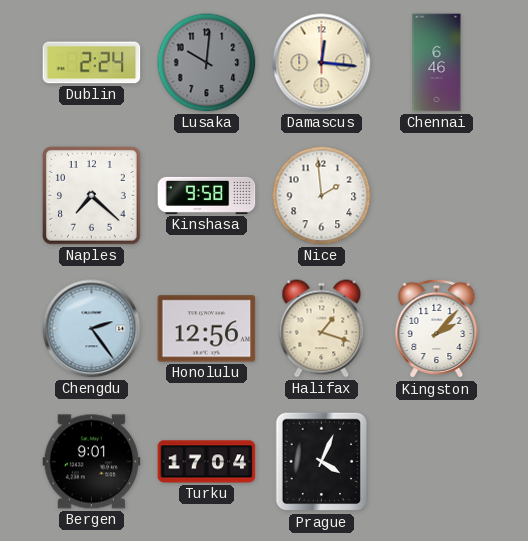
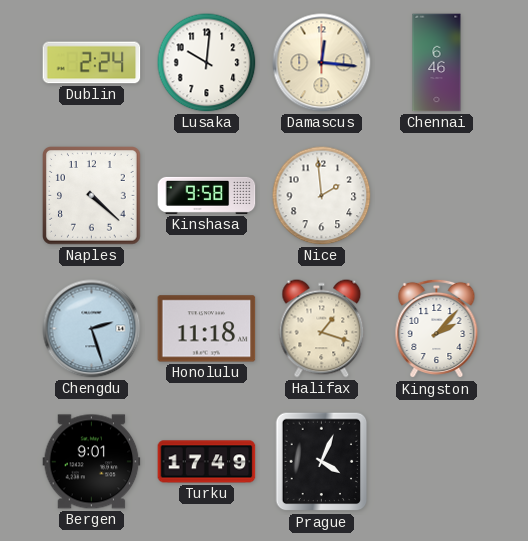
Lusaka dial: grey -> white
Naples: 7:22 -> 4:22
Chengdu: 2:24 -> 2:27
Honolulu: 12:56 -> 11:18
Turku: 17:04 -> 17:49
